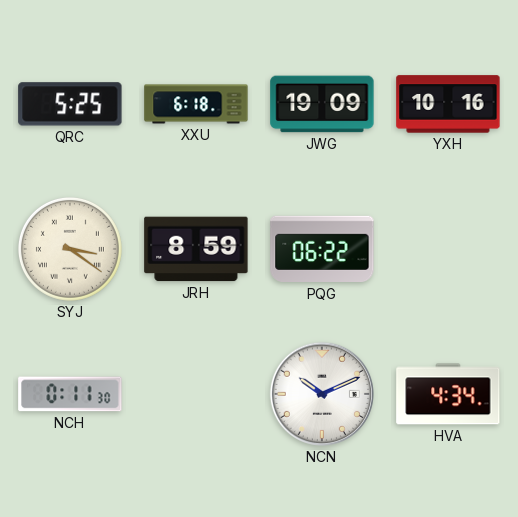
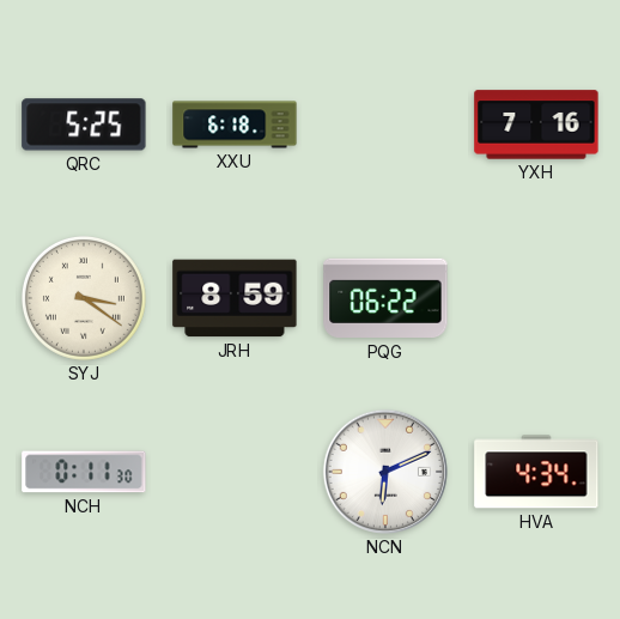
JWG: 19:09 -> none
YXH: 10:16 -> 7:16
NCN: 10:11 -> 6:11
